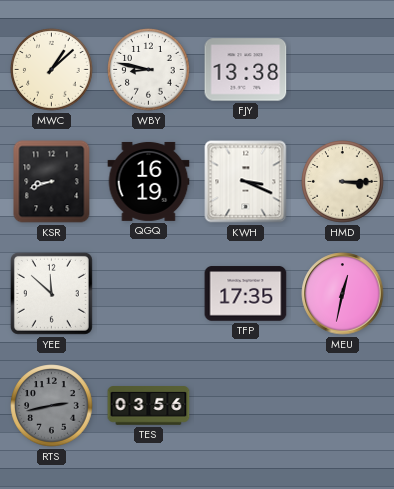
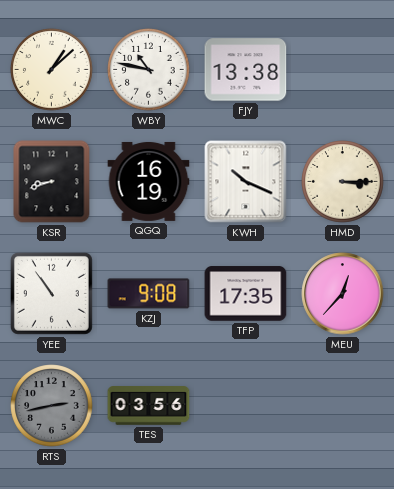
WBY: 8:47 -> 10:47
KWH: 3:19 -> 10:19
YEE: 11:52 -> 10:54
KZJ: none -> 9:08
MEU: 12:32 -> 12:37
